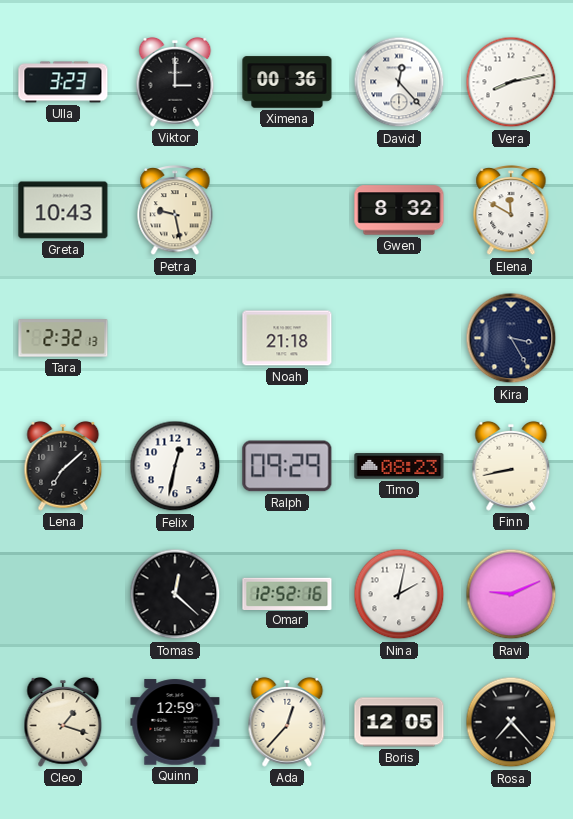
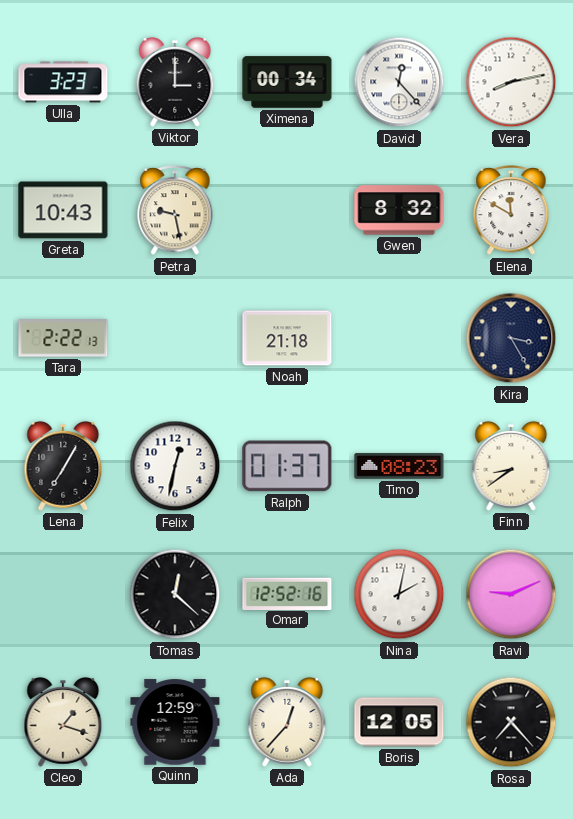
Ximena: 00:36 -> 00:34
Tara: 2:32 -> 2:22
Lena: 7:08 -> 7:05
Ralph: 09:29 -> 01:37
Finn: 8:43 -> 8:39
